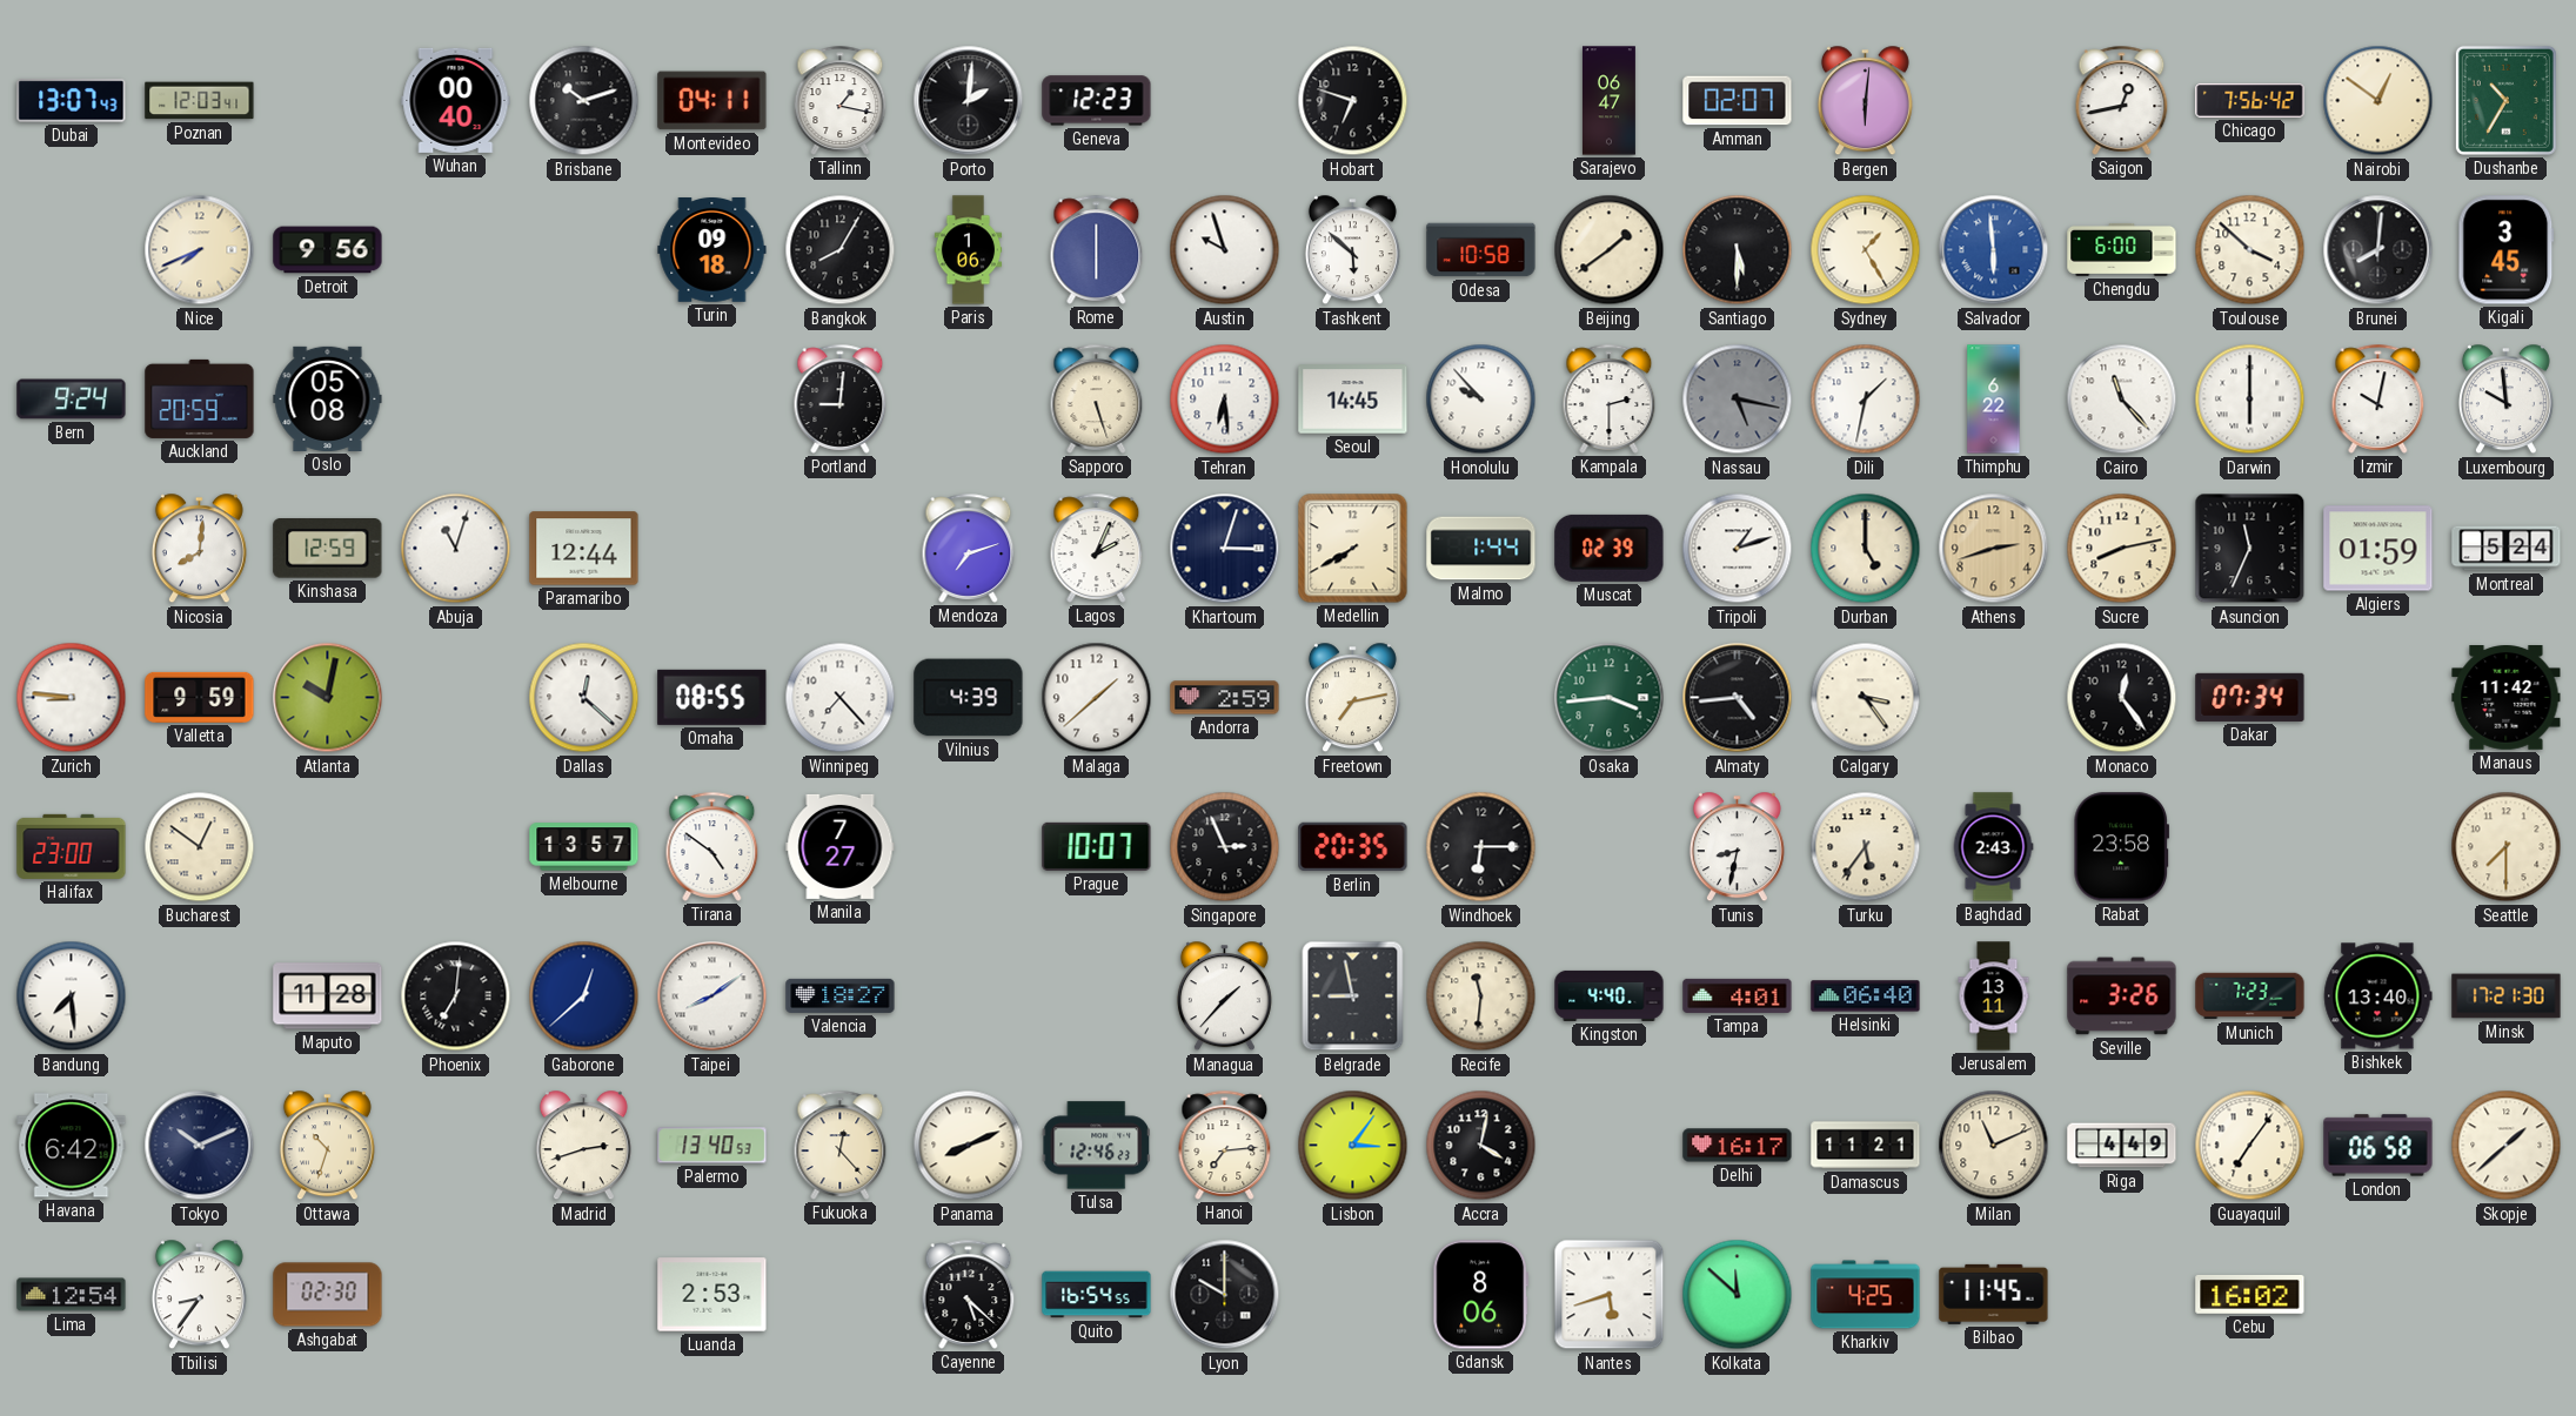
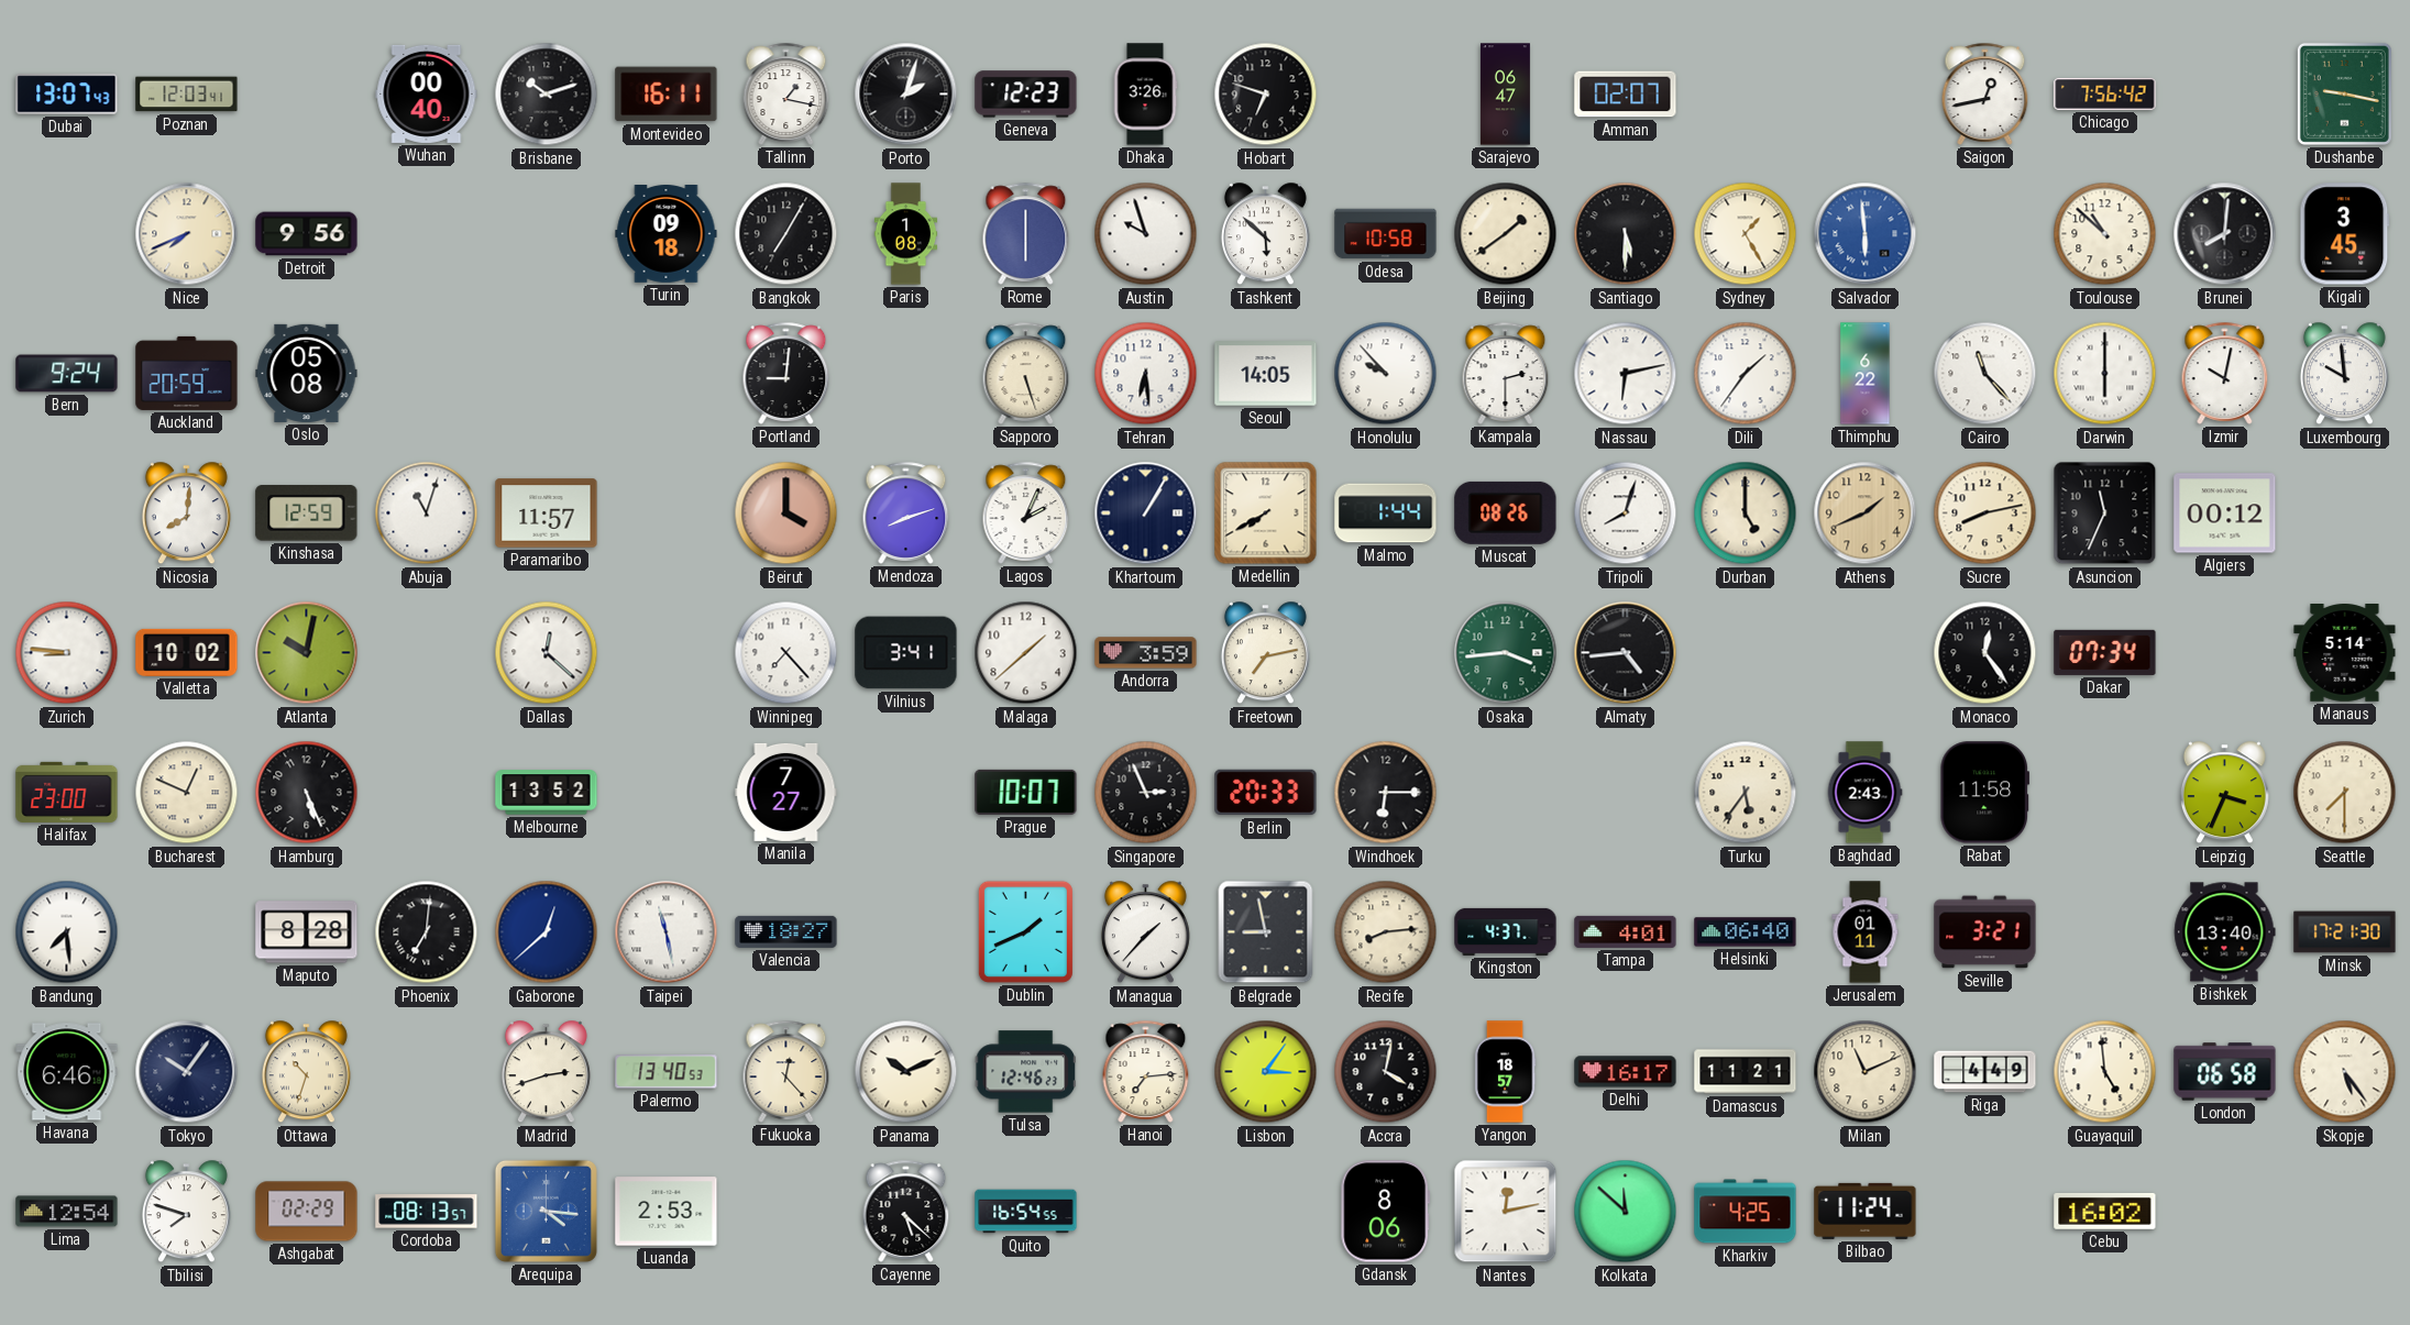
Montevideo: 04:11 -> 16:11
Porto: 2:01 -> 2:03
Dhaka: none -> 3:26
Bergen: 6:01 -> none
Nairobi: 12:51 -> none
Dushanbe: 10:35 -> 9:17
Bangkok: 8:05 -> 7:05
Paris: 1:06 -> 1:08
Chengdu: 6:00 -> none
Toulouse: 3:52 -> 10:52
Seoul: 14:45 -> 14:05
Nassau: 5:17 -> 6:13
Nassau dial: grey -> white
Dili: 1:32 -> 1:36
Paramaribo: 12:44 -> 11:57
Beirut: none -> 4:00
Mendoza: 7:12 -> 8:12
Khartoum: 3:03 -> 1:05
Muscat: 02:39 -> 08:26
Tripoli: 1:12 -> 8:03
Athens: 2:42 -> 1:41
Algiers: 01:59 -> 00:12
Montreal: 5:24 -> none
Valletta: 9:59 -> 10:02
Omaha: 08:55 -> none
Vilnius: 4:39 -> 3:41
Andorra: 2:59 -> 3:59
Calgary: 3:24 -> none
Manaus: 11:42 -> 5:14
Bucharest: 12:51 -> 12:49
Hamburg: none -> 5:26
Melbourne: 13:57 -> 13:52
Tirana: 4:51 -> none
Berlin: 20:35 -> 20:33
Tunis: 8:32 -> none
Rabat: 23:58 -> 11:58
Leipzig: none -> 3:34
Maputo: 11:28 -> 8:28
Taipei: 8:09 -> 11:28
Dublin: none -> 1:41
Recife: 11:31 -> 8:14
Kingston: 4:40 -> 4:37
Jerusalem: 13:11 -> 01:11
Seville: 3:26 -> 3:21
Munich: 7:23 -> none
Havana: 6:42 -> 6:46
Tokyo: 10:11 -> 10:06
Panama: 8:11 -> 10:11
Yangon: none -> 18:57
Guayaquil: 7:06 -> 4:59
Skopje: 1:38 -> 5:24
Tbilisi: 8:36 -> 7:48
Ashgabat: 02:30 -> 02:29
Cordoba: none -> 08:13
Arequipa: none -> 4:16
Lyon: 10:00 -> none
Nantes: 5:42 -> 12:13
Bilbao: 11:45 -> 11:24
